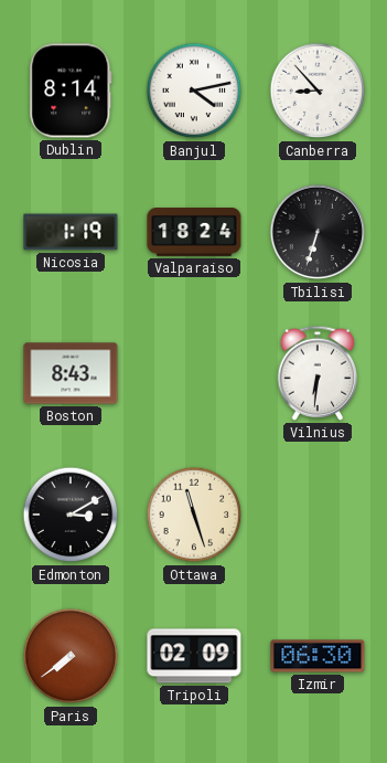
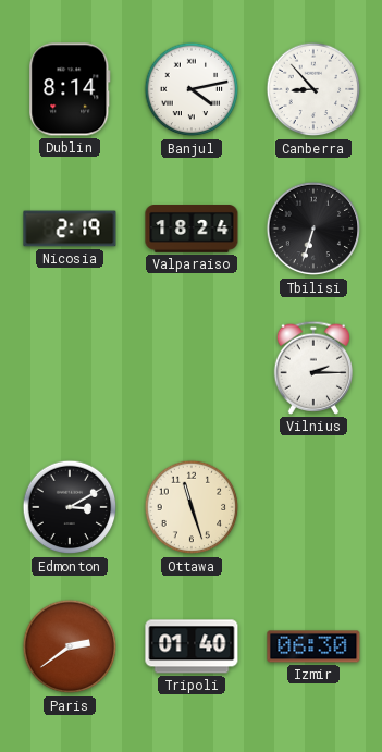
Nicosia: 1:19 -> 2:19
Boston: 8:43 -> none
Vilnius: 6:31 -> 2:15
Paris: 7:39 -> 2:39
Tripoli: 02:09 -> 01:40
